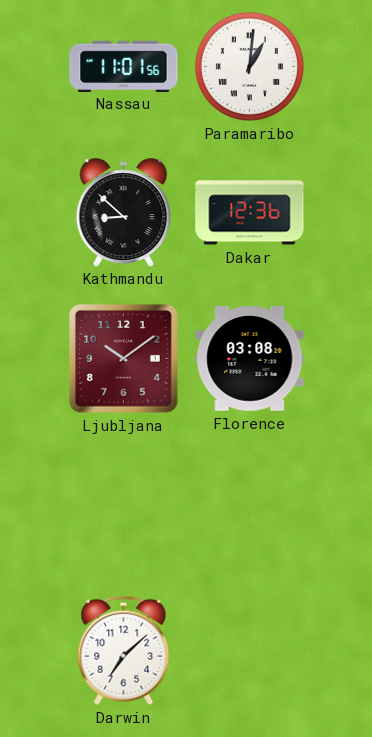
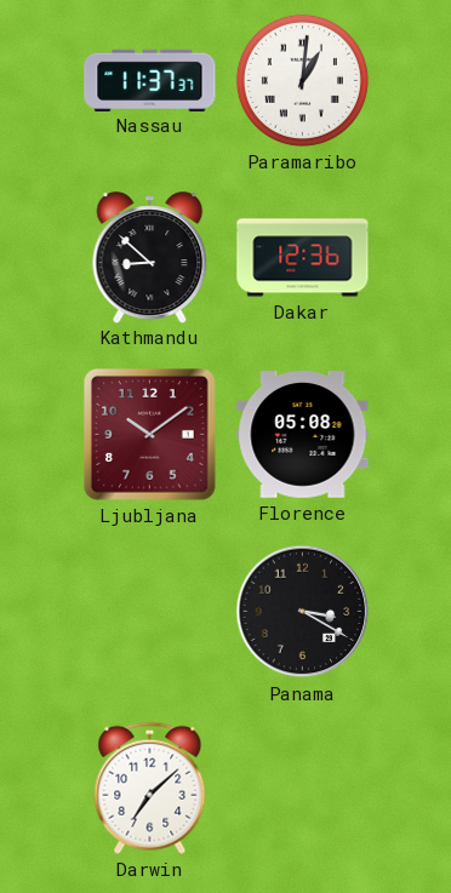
Nassau: 11:01 -> 11:37
Florence: 03:08 -> 05:08
Panama: none -> 3:20
